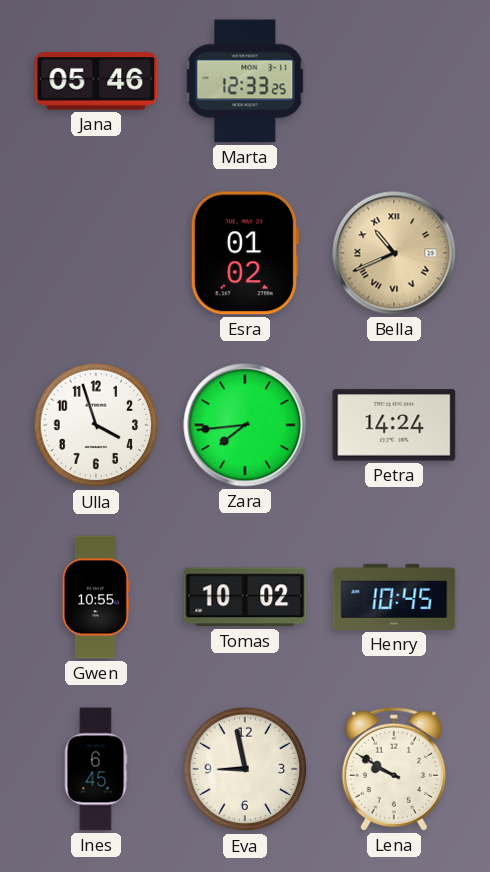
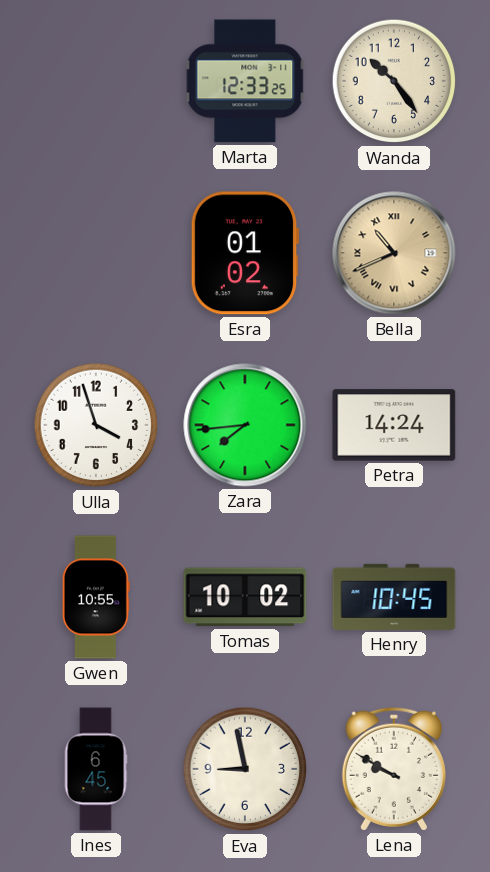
Jana: 05:46 -> none
Wanda: none -> 10:24
